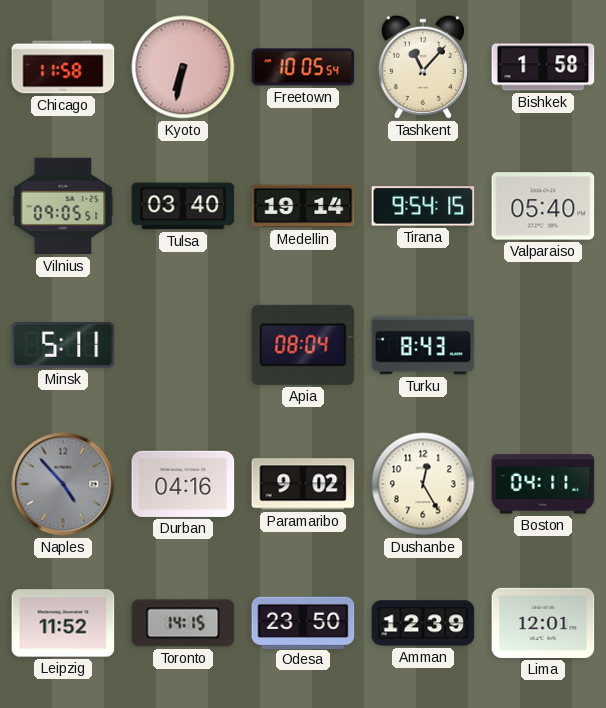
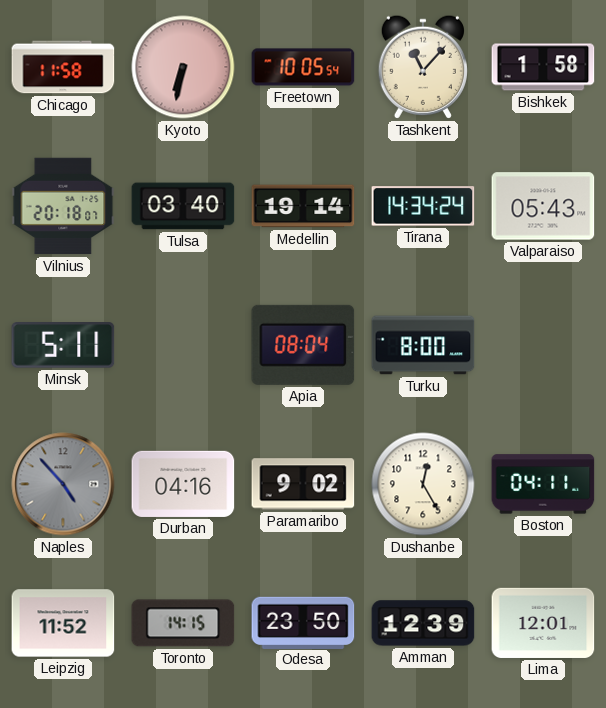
Vilnius: 09:05 -> 20:18
Tirana: 9:54 -> 14:34
Valparaiso: 05:40 -> 05:43
Turku: 8:43 -> 8:00
